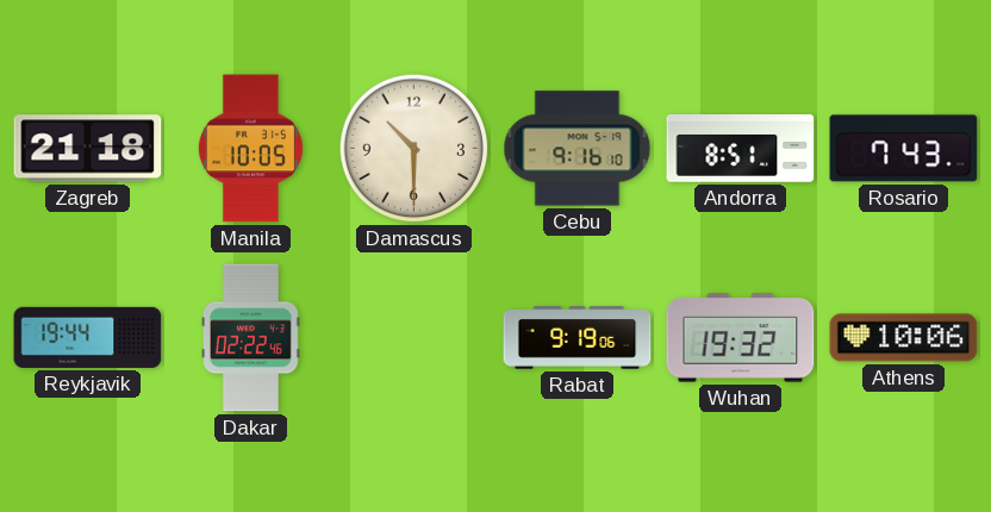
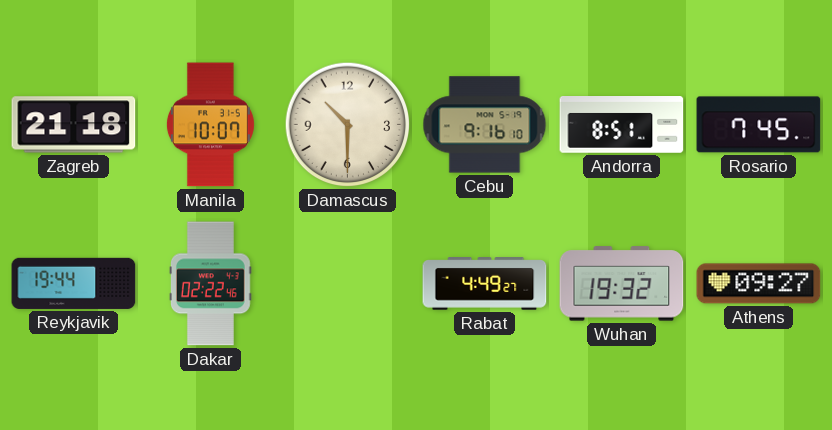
Manila: 10:05 -> 10:07
Rosario: 7:43 -> 7:45
Rabat: 9:19 -> 4:49
Athens: 10:06 -> 09:27
